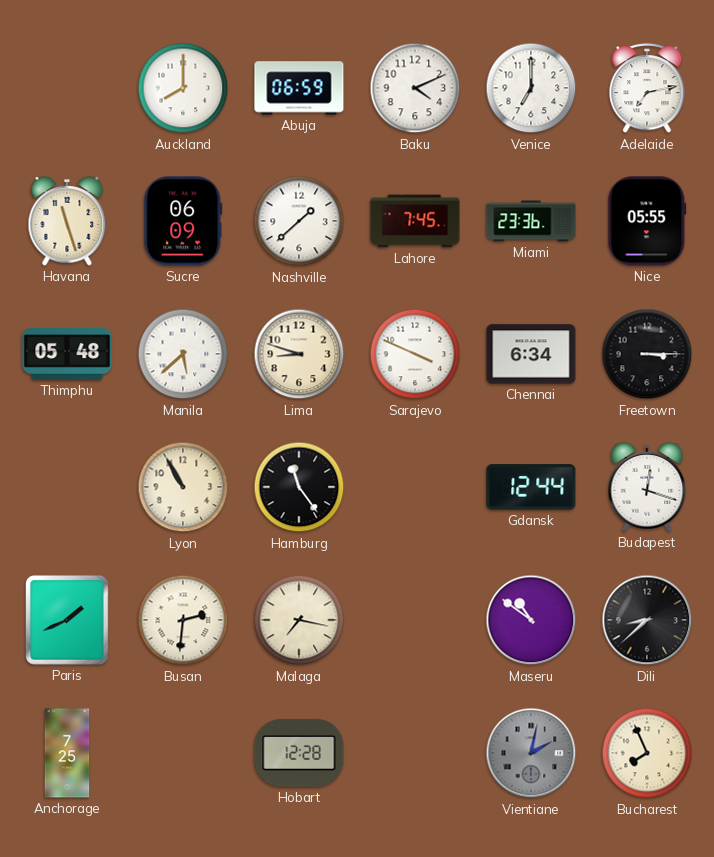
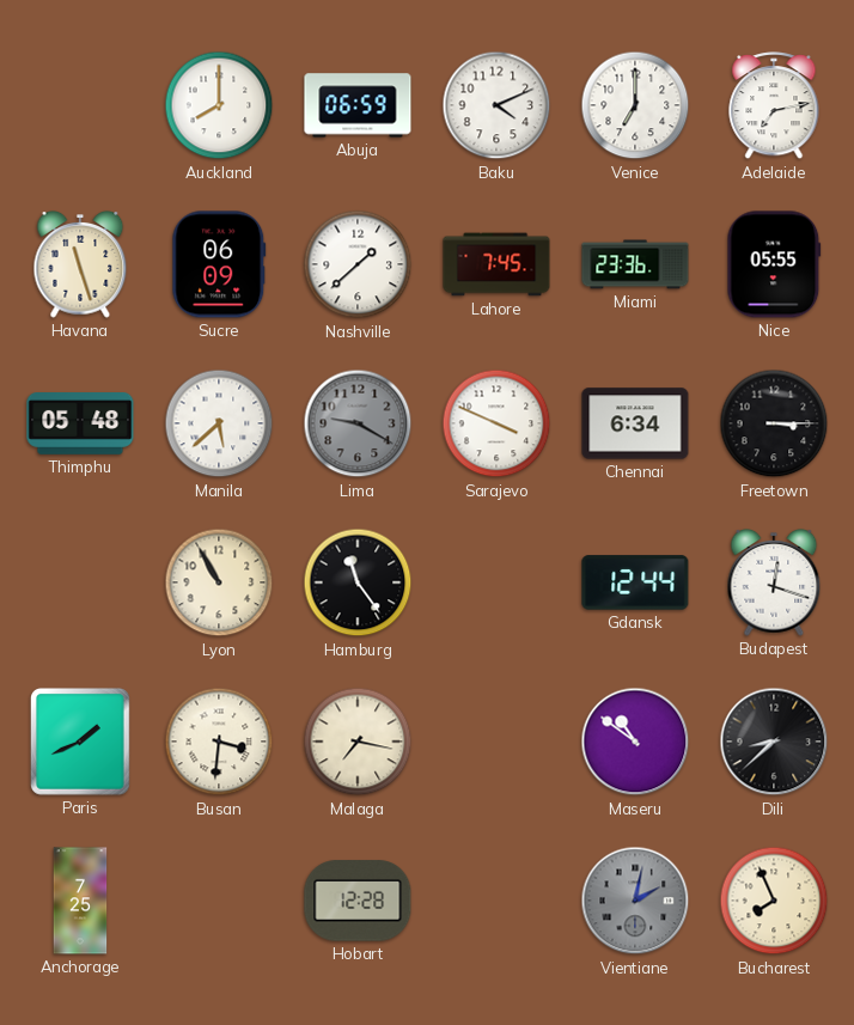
Lima: 8:48 -> 9:20
Lima dial: cream -> grey
Busan: 2:31 -> 3:31
